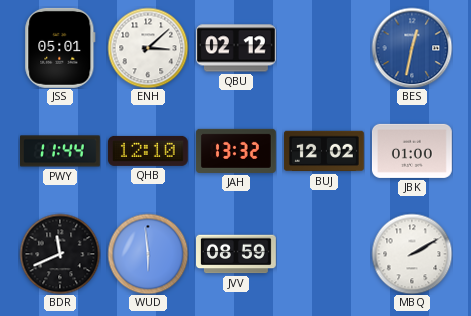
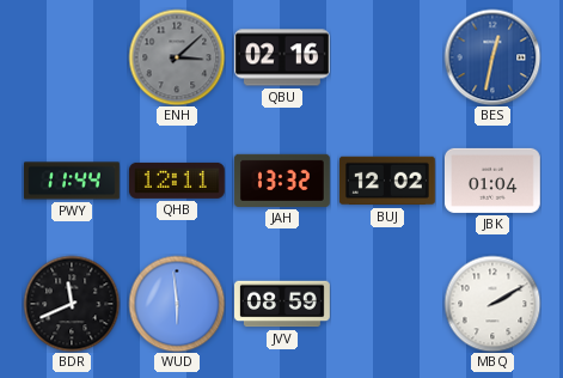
JSS: 05:01 -> none
ENH dial: white -> grey
QBU: 02:12 -> 02:16
QHB: 12:10 -> 12:11
JBK: 01:00 -> 01:04
